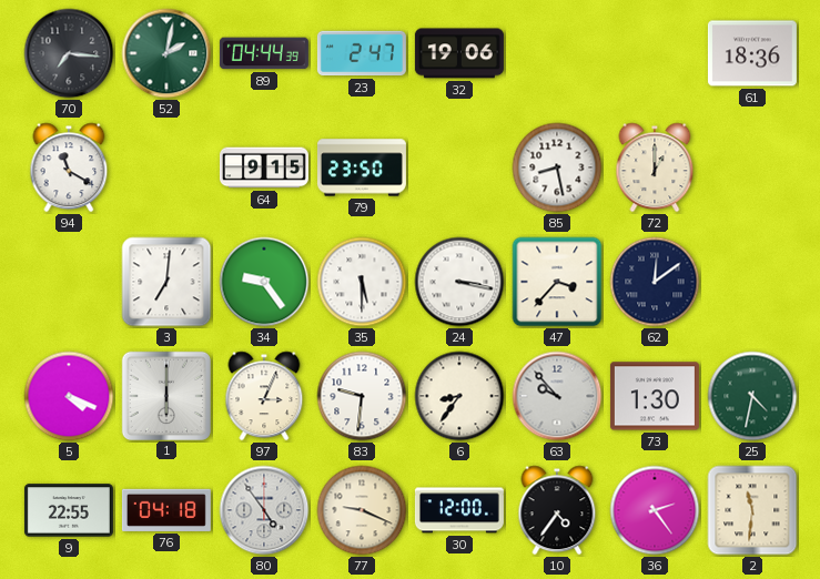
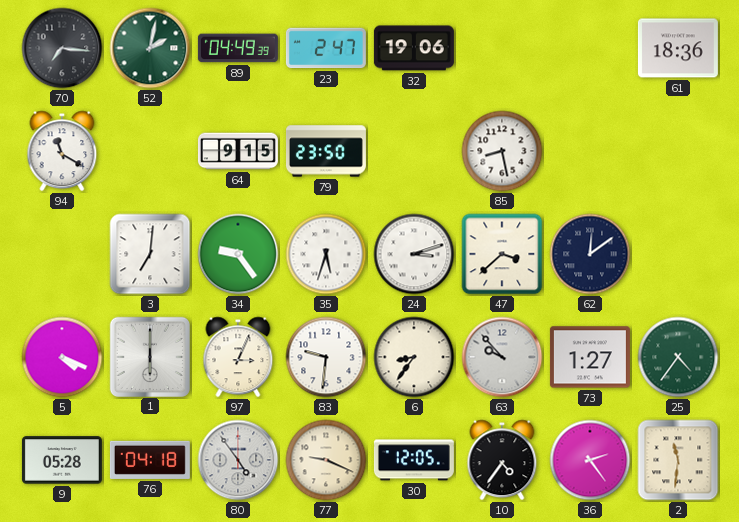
89: 04:44 -> 04:49
72: 1:00 -> none
35: 5:30 -> 5:33
24: 3:17 -> 3:12
47: 3:37 -> 3:38
73: 1:30 -> 1:27
25: 4:32 -> 4:36
9: 22:55 -> 05:28
30: 12:00 -> 12:05
